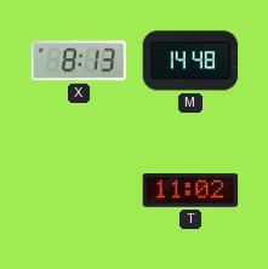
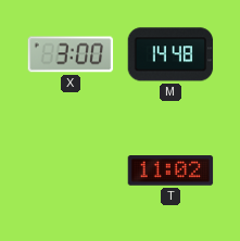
X: 8:13 -> 3:00
